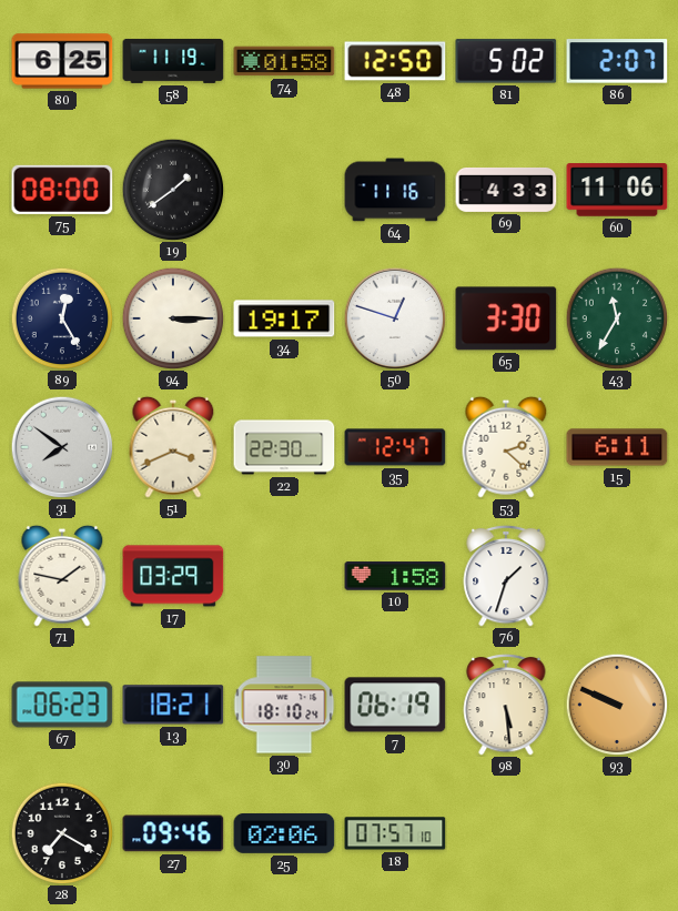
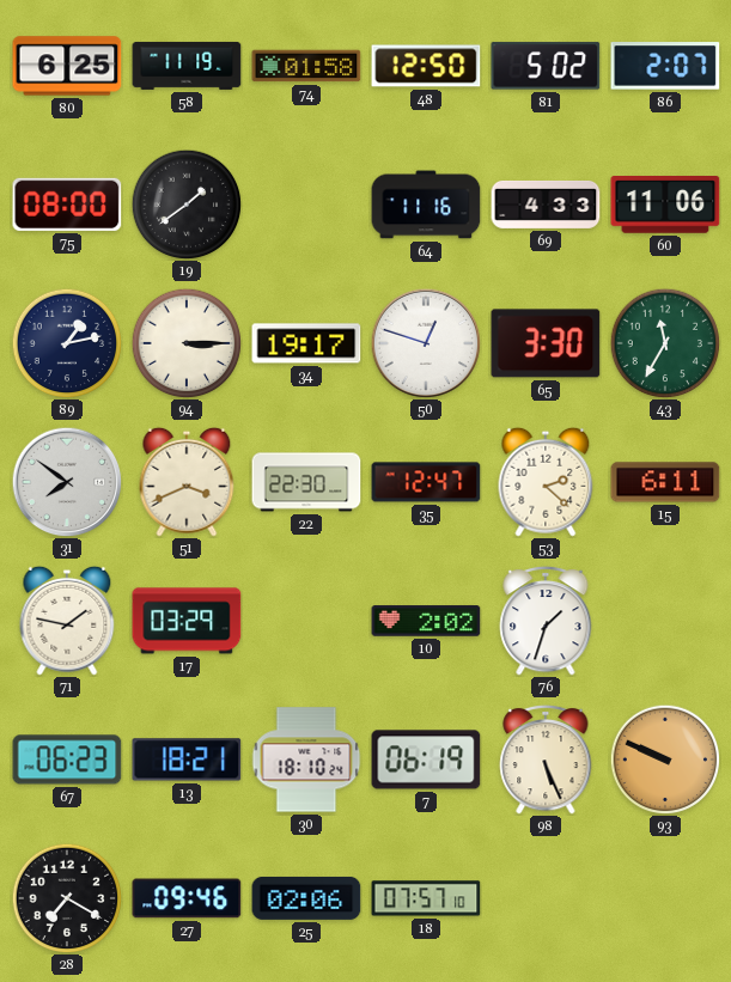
89: 12:25 -> 1:13
10: 1:58 -> 2:02
98: 5:29 -> 5:26
